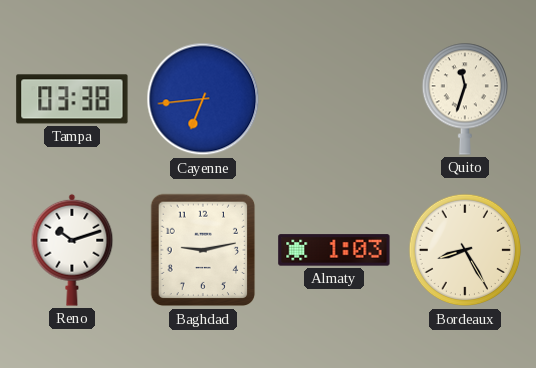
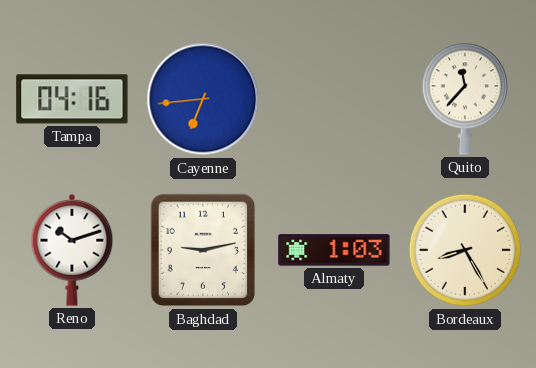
Tampa: 03:38 -> 04:16
Quito: 11:33 -> 11:37
